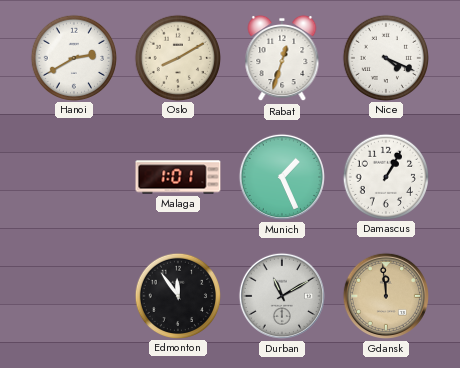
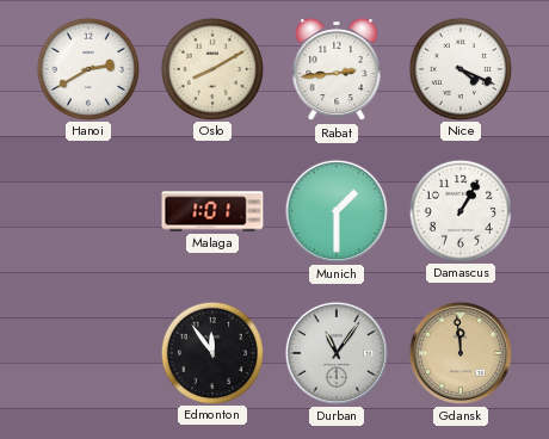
Rabat: 12:33 -> 2:44
Munich: 1:26 -> 1:30
Durban: 11:10 -> 11:06
